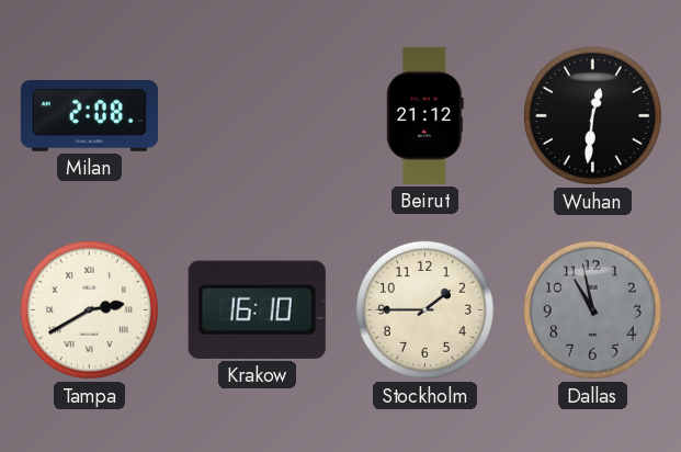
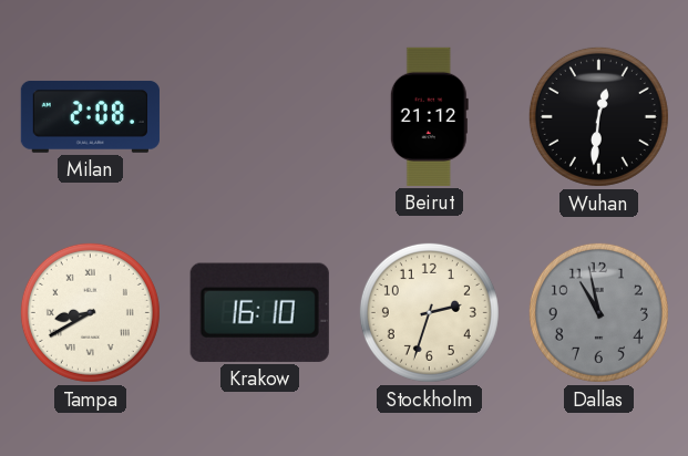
Tampa: 2:40 -> 8:40
Stockholm: 1:45 -> 2:33
